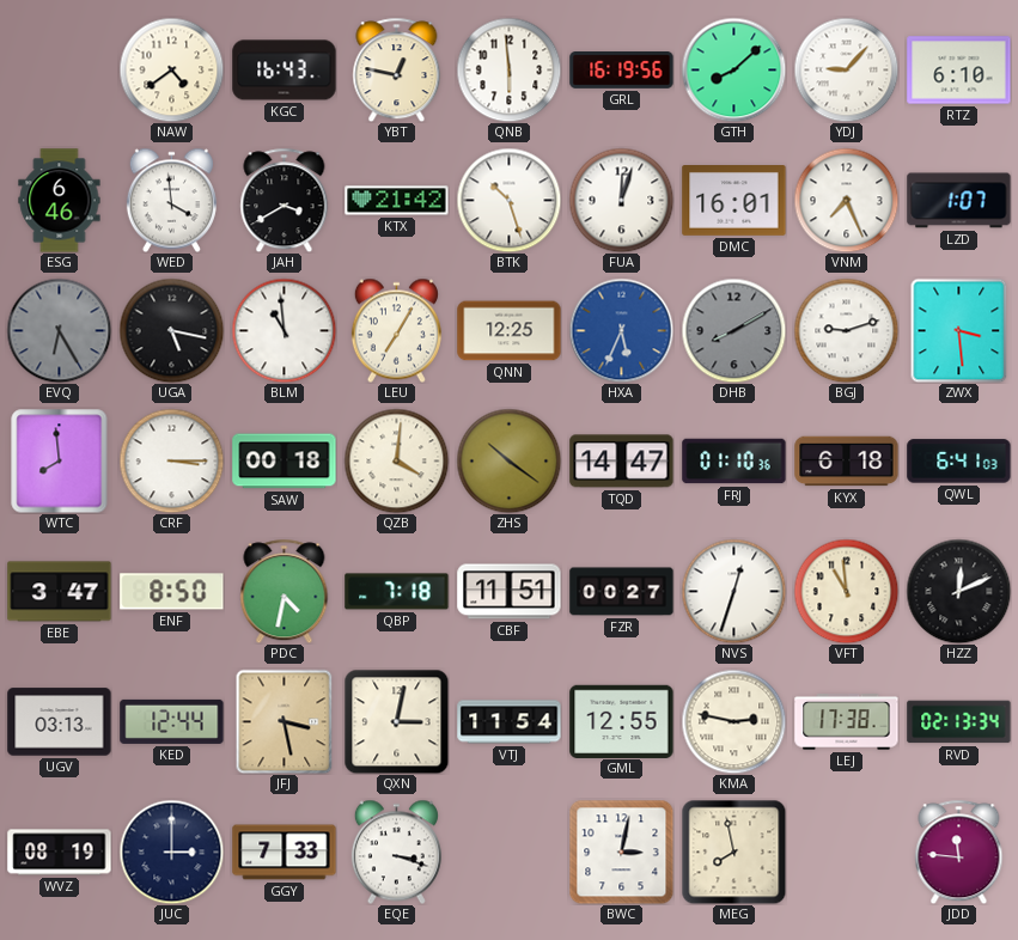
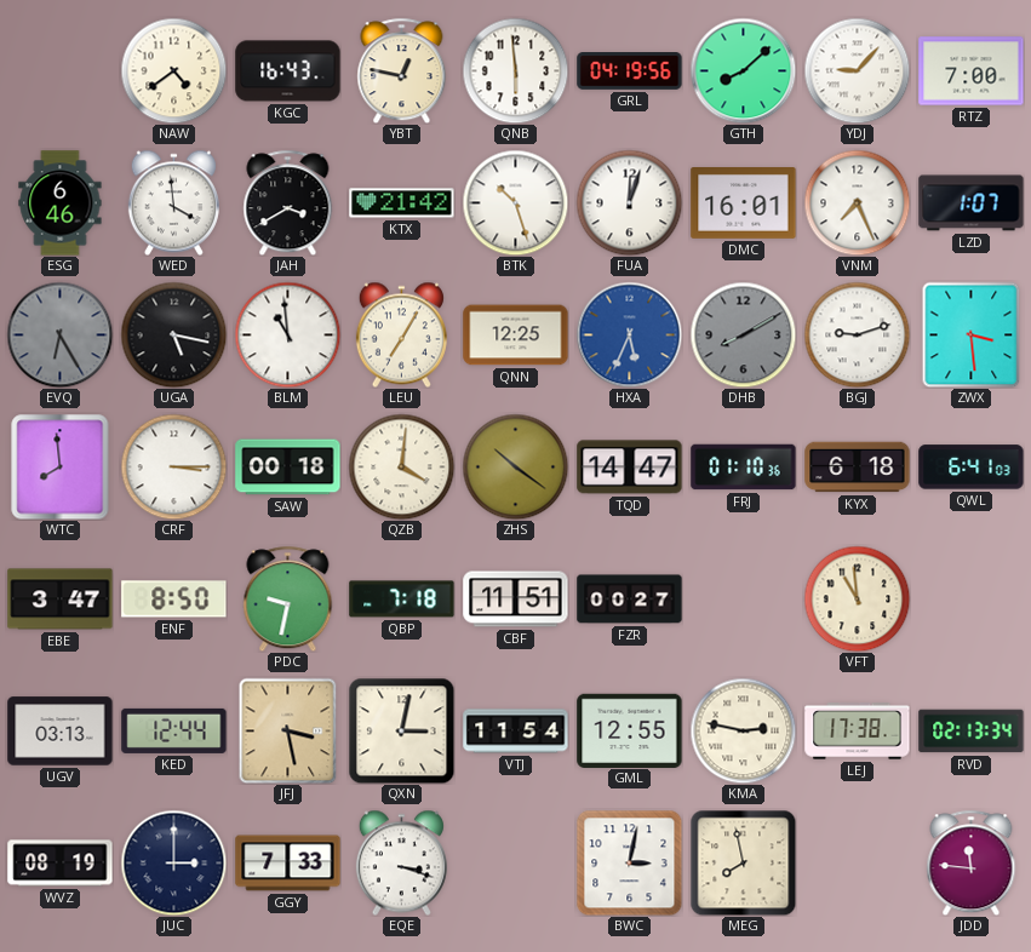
GRL: 16:19 -> 04:19
RTZ: 6:10 -> 7:00
PDC: 4:32 -> 9:32
NVS: 12:33 -> none
HZZ: 12:11 -> none
